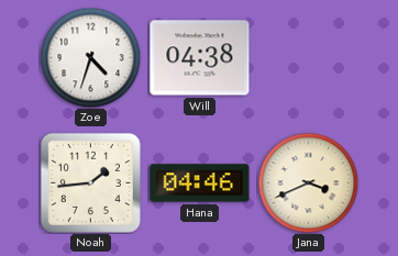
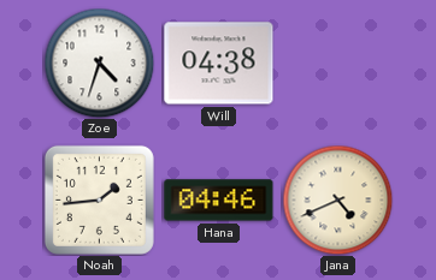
Jana: 3:41 -> 4:41
